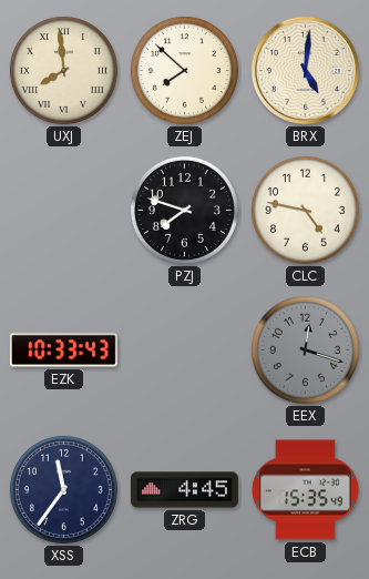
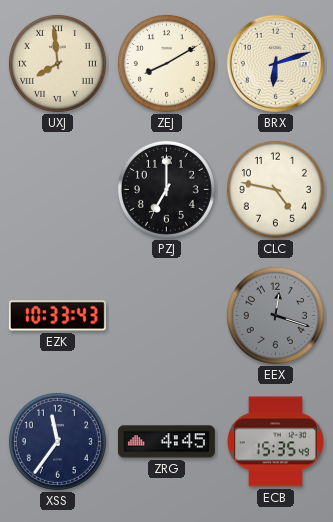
ZEJ: 7:52 -> 8:10
BRX: 5:01 -> 6:12
PZJ: 7:48 -> 7:00
